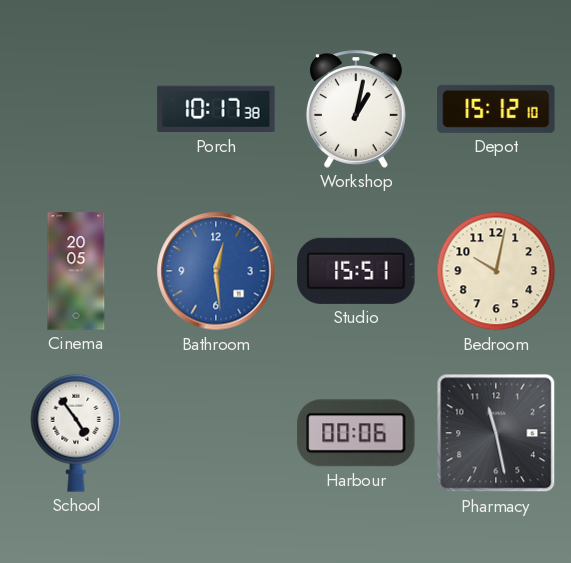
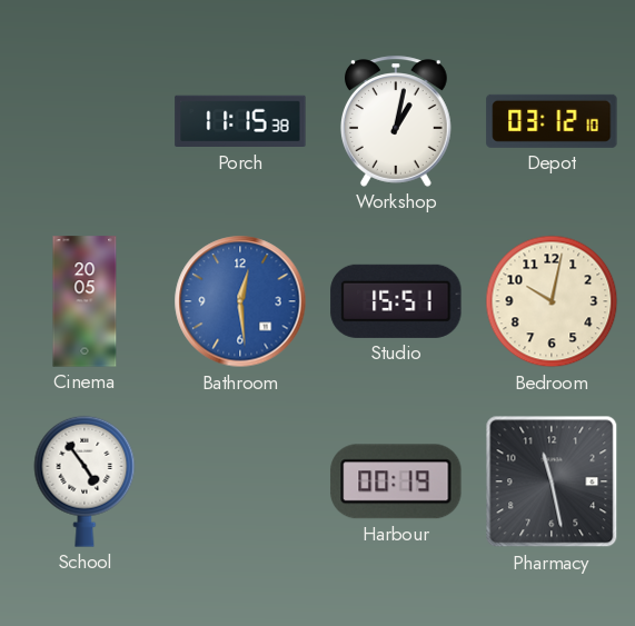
Porch: 10:17 -> 11:15
Depot: 15:12 -> 03:12
Harbour: 00:06 -> 00:19
